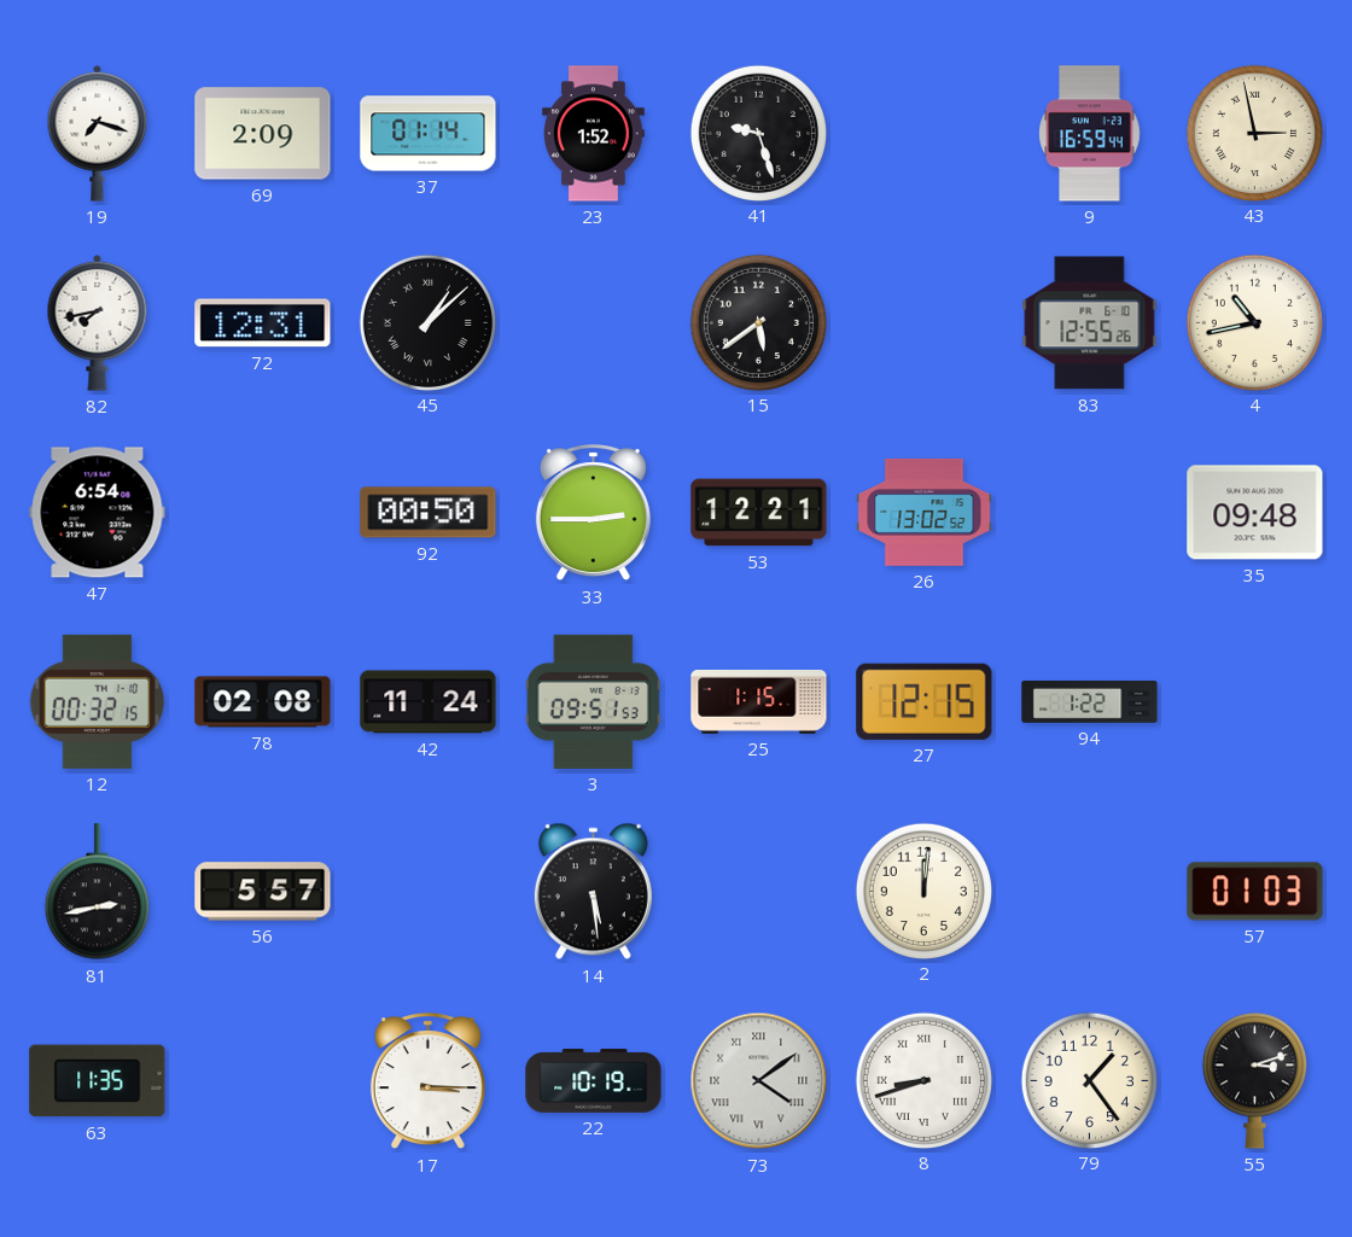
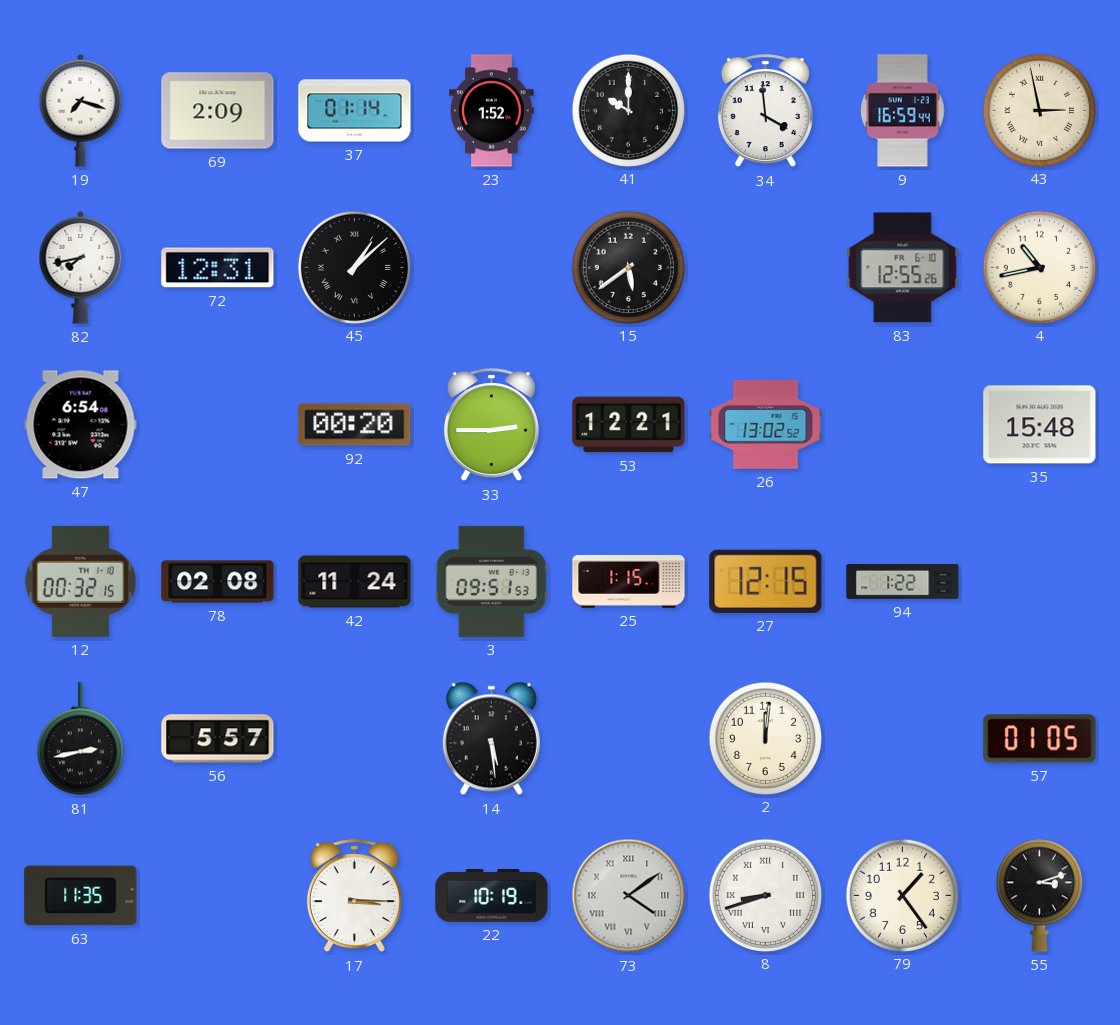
41: 9:27 -> 10:00
34: none -> 3:59
92: 00:50 -> 00:20
35: 09:48 -> 15:48
57: 01:03 -> 01:05
